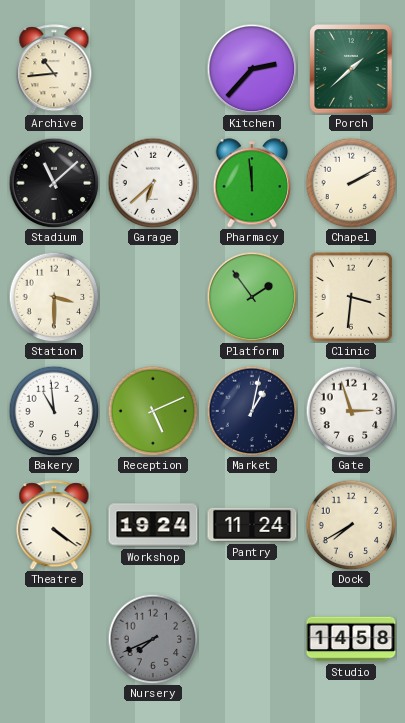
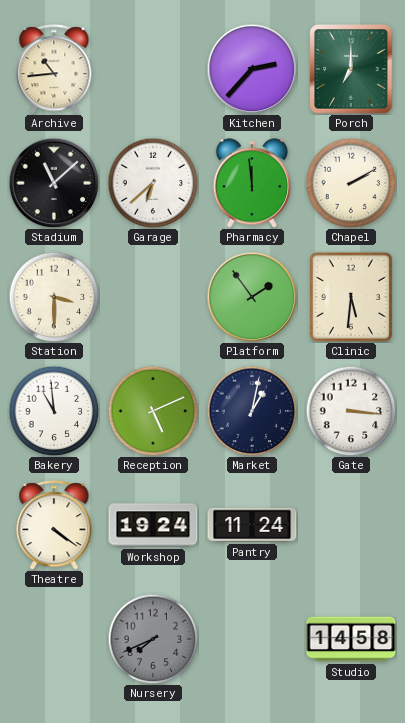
Porch: 1:38 -> 7:00
Clinic: 3:31 -> 5:31
Gate: 2:57 -> 3:16
Dock: 7:40 -> none
